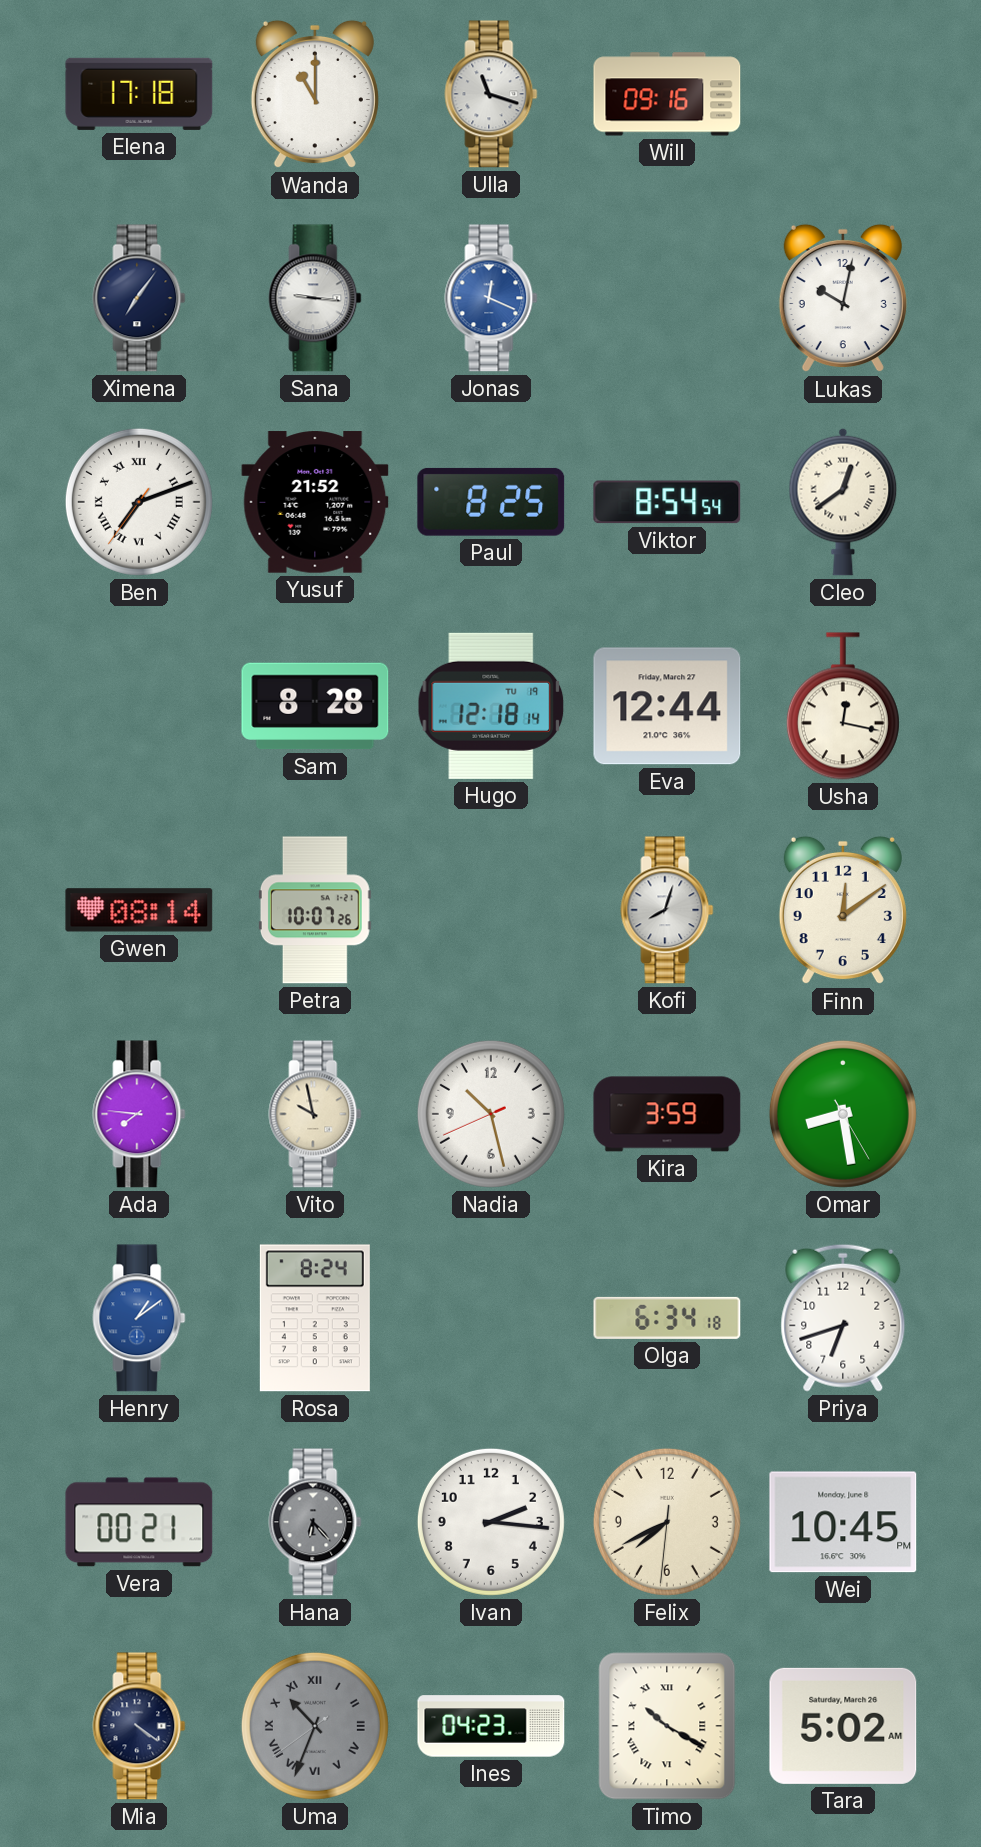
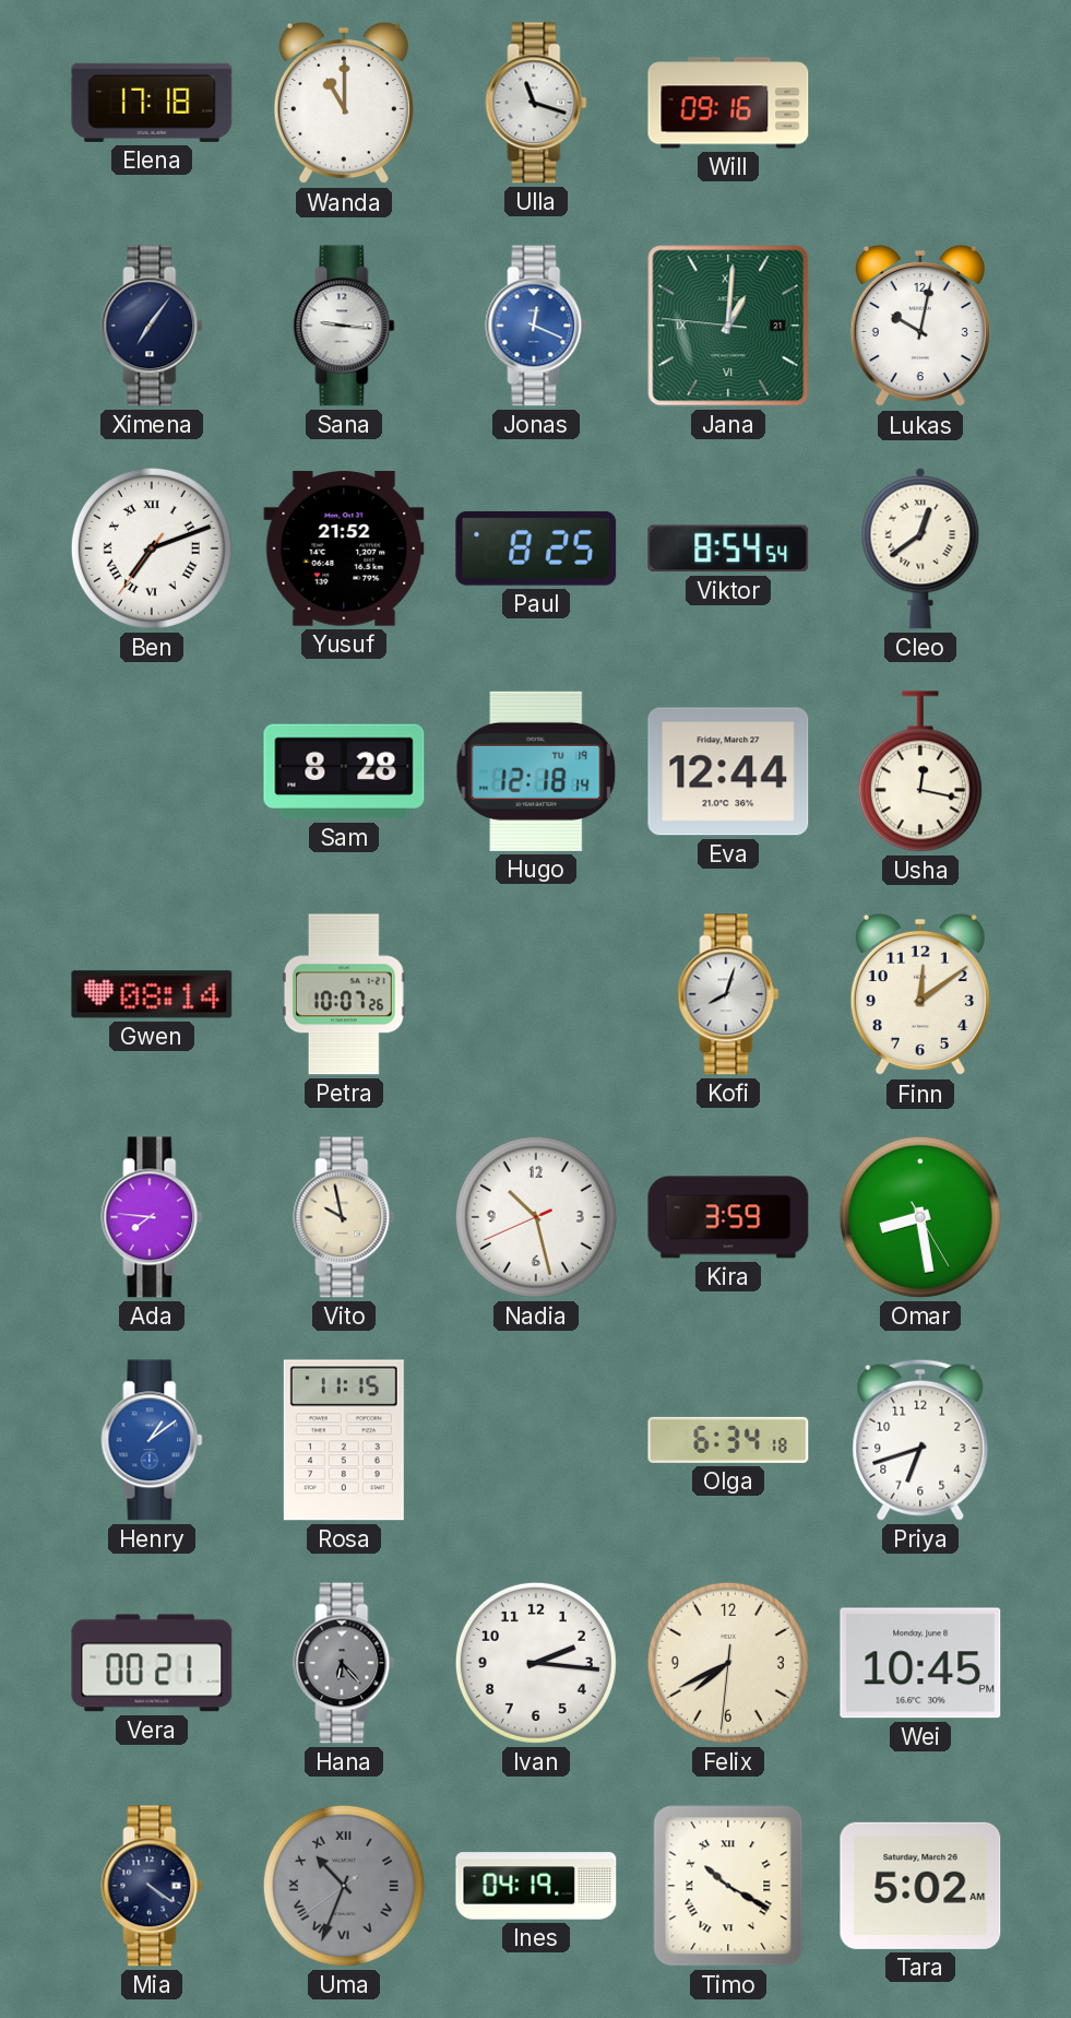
Jana: none -> 1:00
Rosa: 8:24 -> 11:15
Ines: 04:23 -> 04:19
